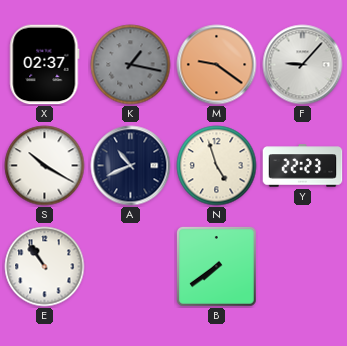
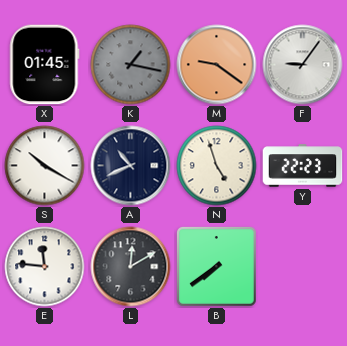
X: 02:37 -> 01:45
F: 9:07 -> 9:06
E: 10:54 -> 11:46
L: none -> 12:10
